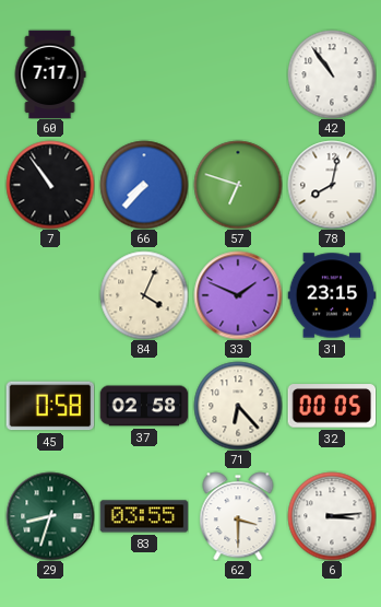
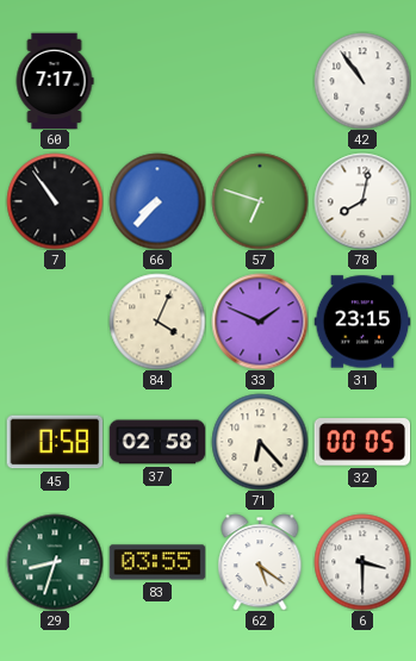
62: 3:30 -> 5:21
6: 3:14 -> 3:30
